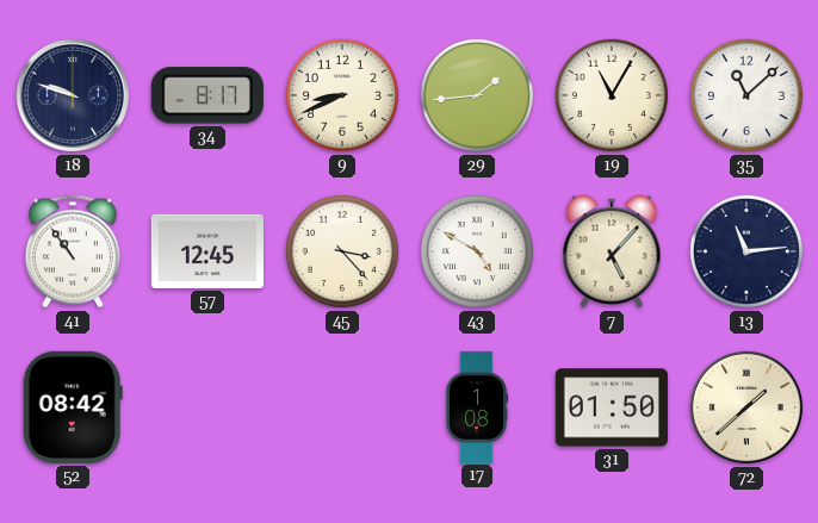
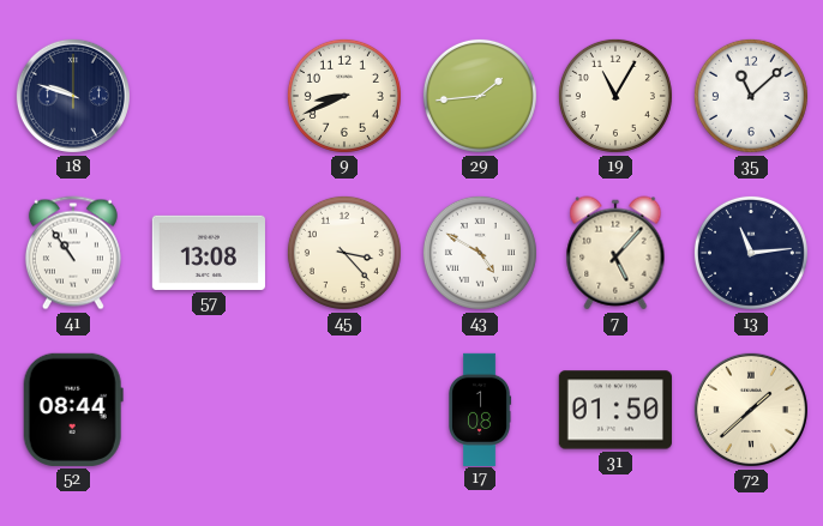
34: 8:17 -> none
57: 12:45 -> 13:08
52: 08:42 -> 08:44
